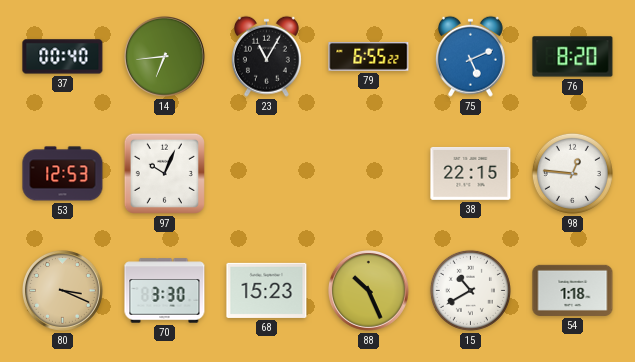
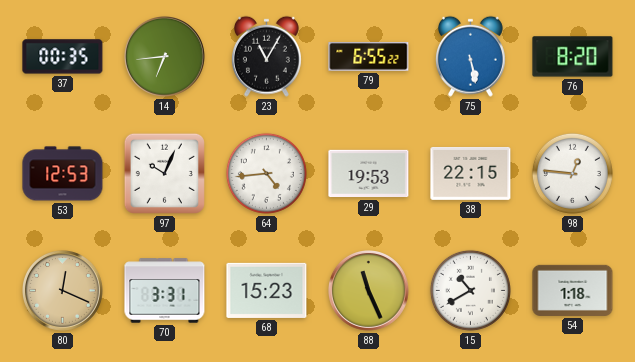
37: 00:40 -> 00:35
75: 5:11 -> 5:28
64: none -> 4:44
29: none -> 19:53
80: 3:19 -> 12:19
70: 3:30 -> 3:31
88: 10:26 -> 11:26
